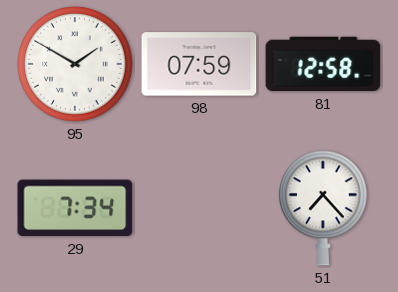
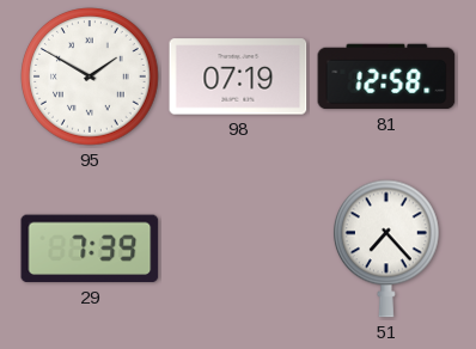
98: 07:59 -> 07:19
29: 7:34 -> 7:39
